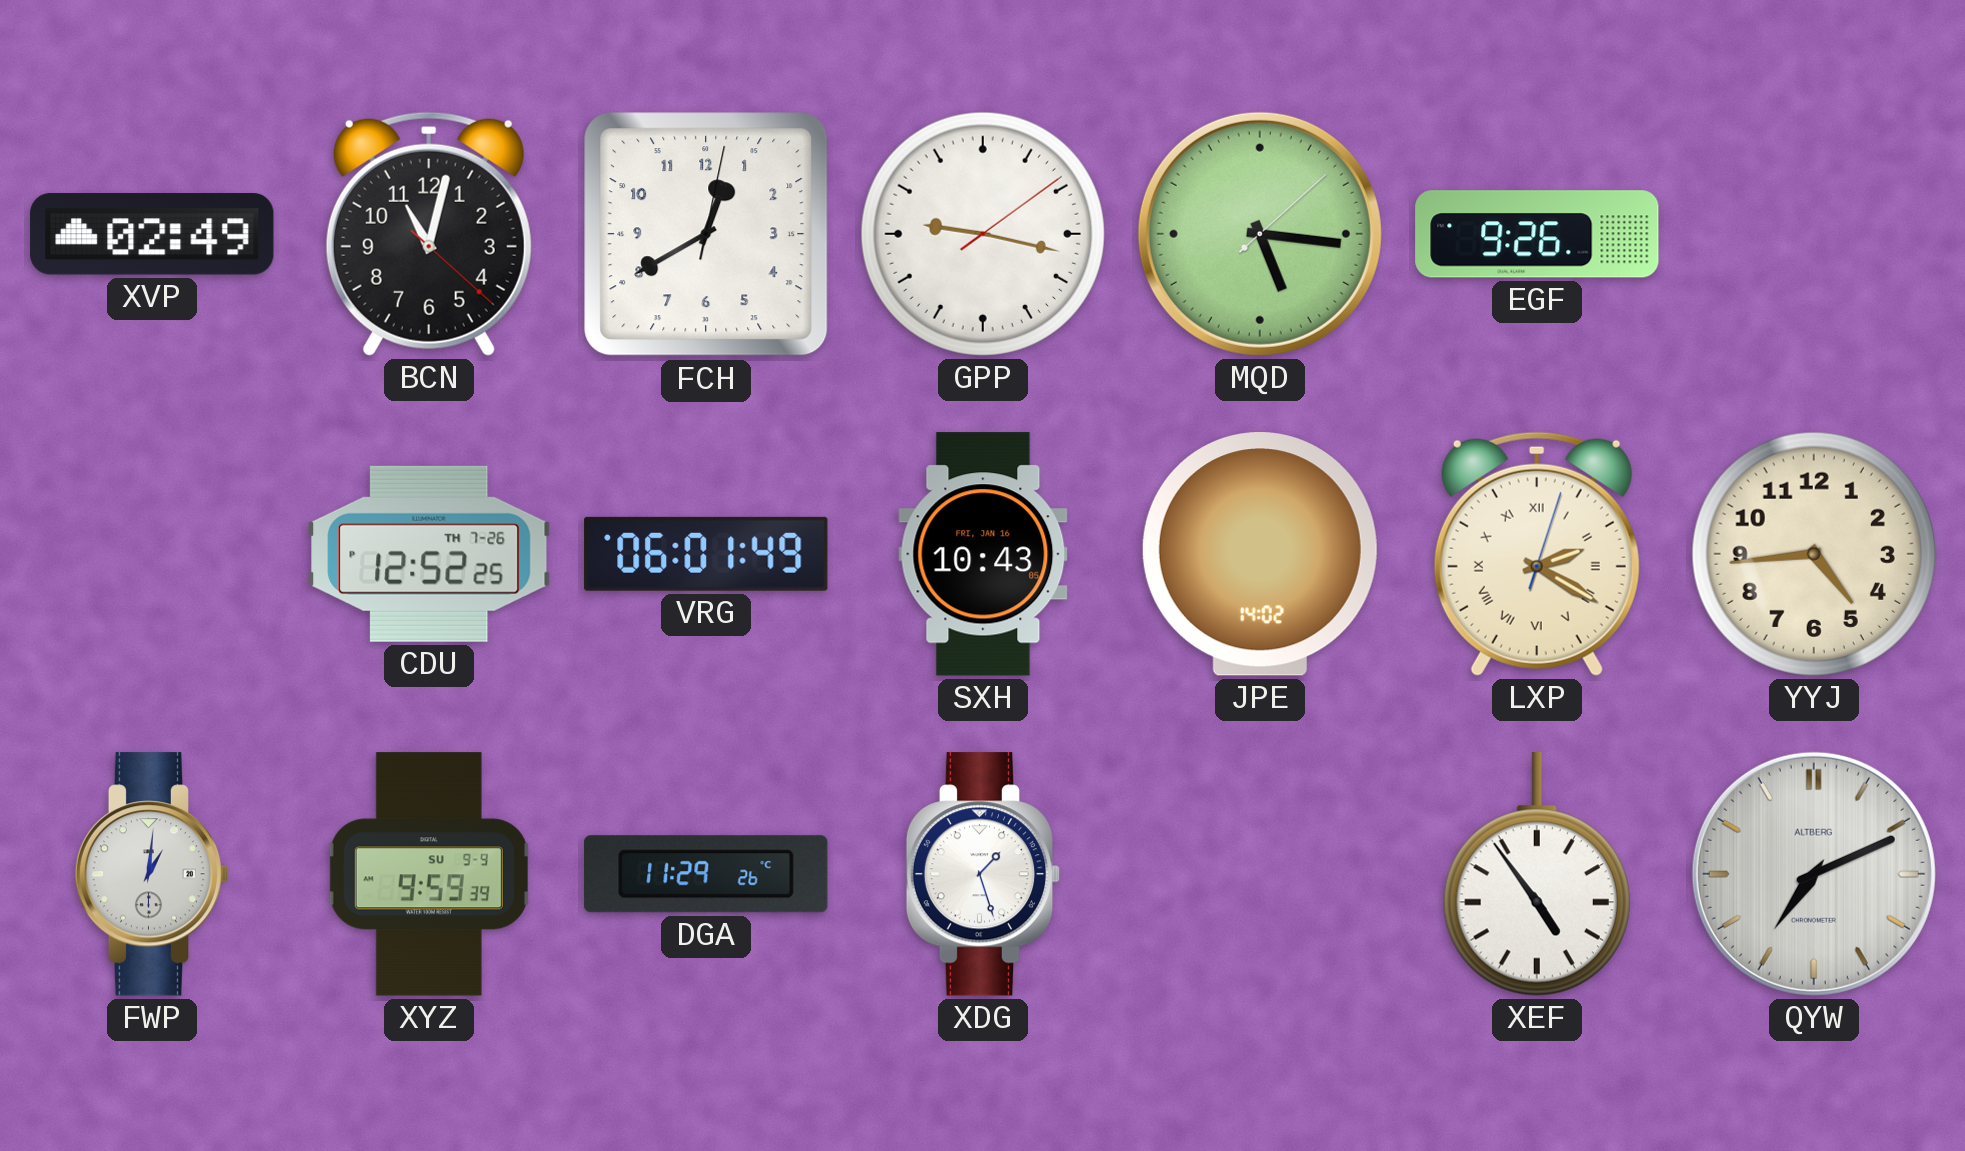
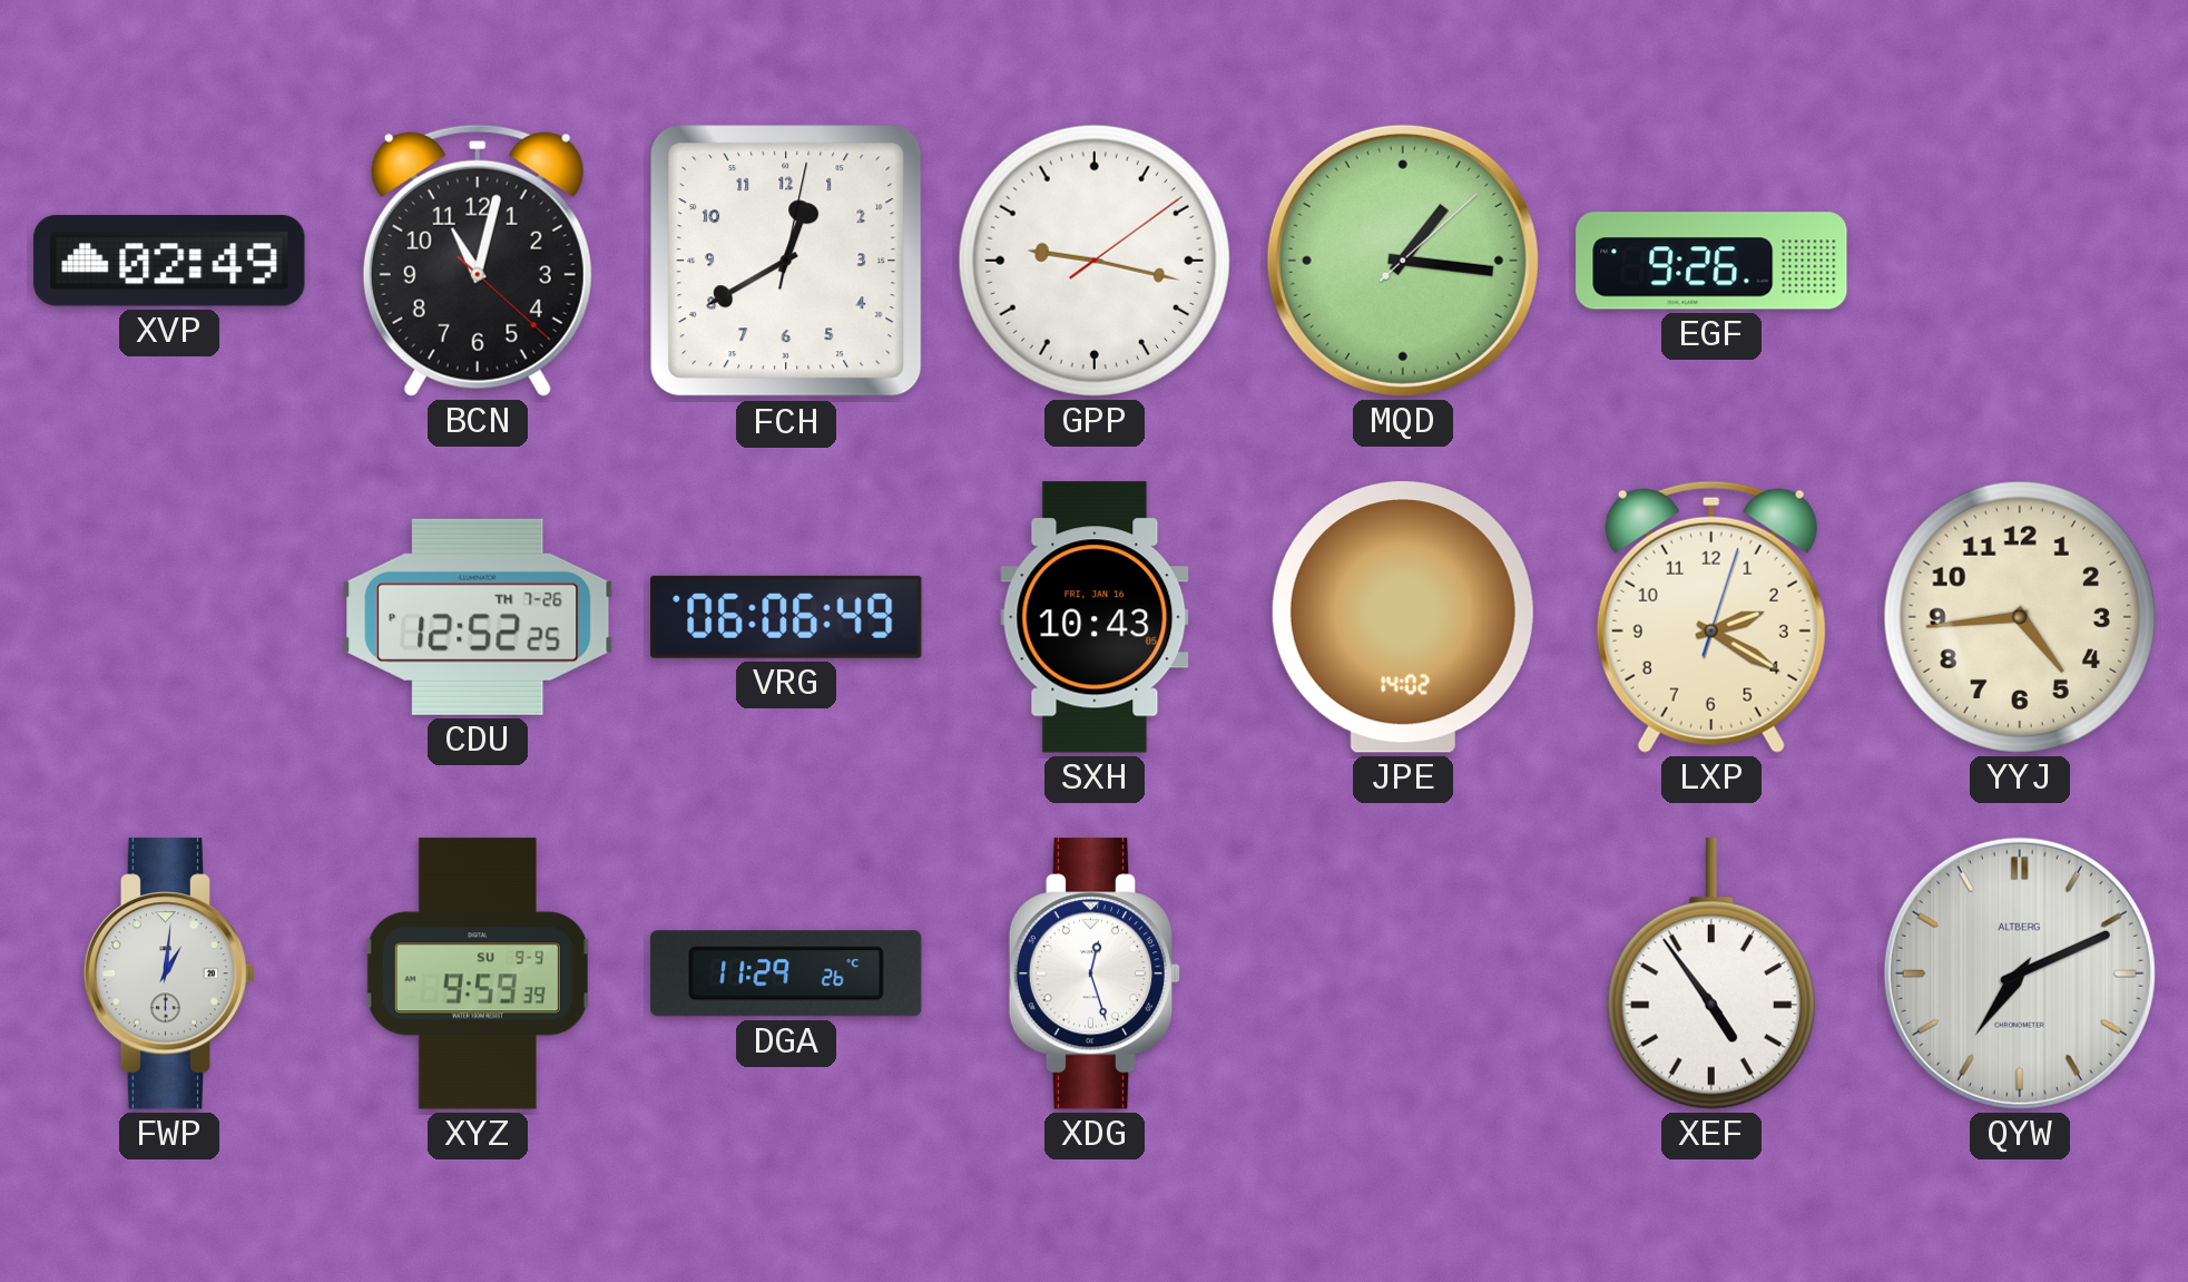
MQD: 5:16 -> 1:16
VRG: 06:01 -> 06:06
LXP numerals: Roman -> Arabic
XDG: 1:27 -> 12:27
